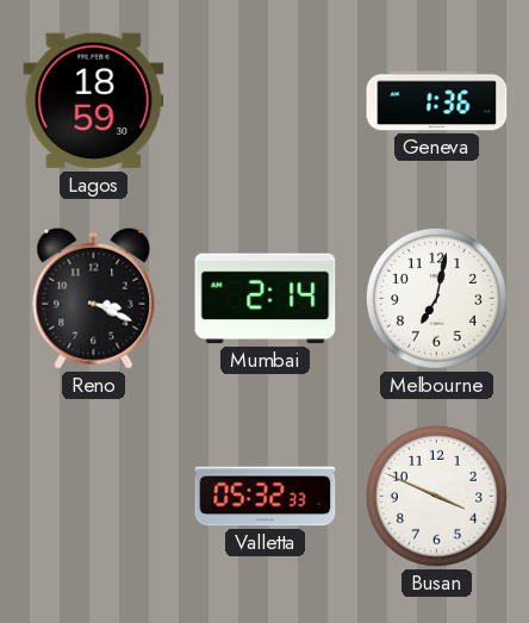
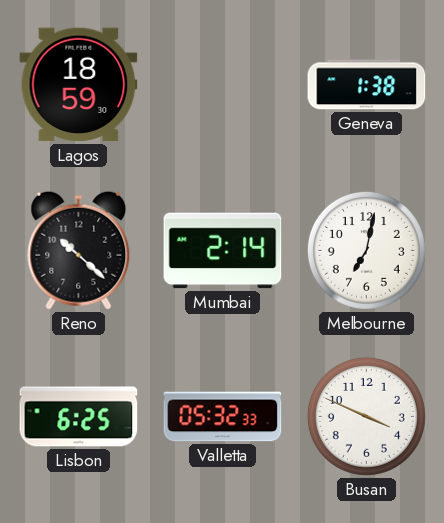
Geneva: 1:36 -> 1:38
Reno: 3:19 -> 10:22
Lisbon: none -> 6:25
